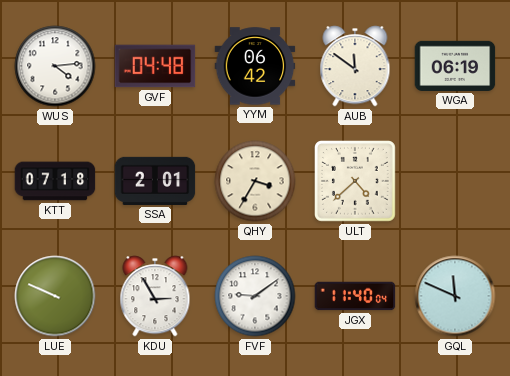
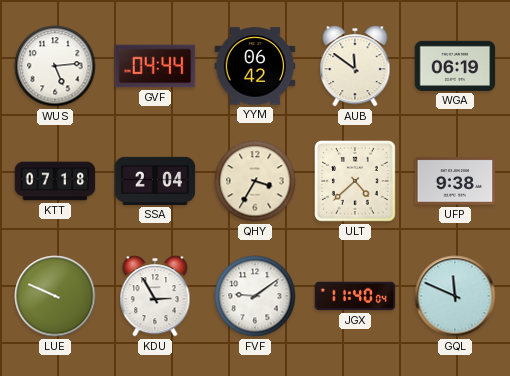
WUS: 4:14 -> 5:14
GVF: 04:48 -> 04:44
SSA: 2:01 -> 2:04
UFP: none -> 9:38
